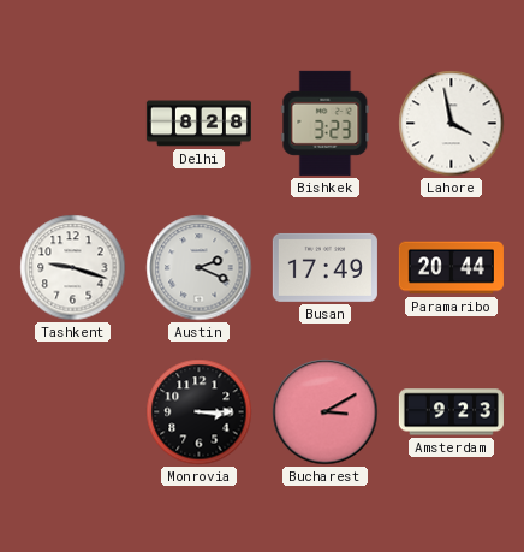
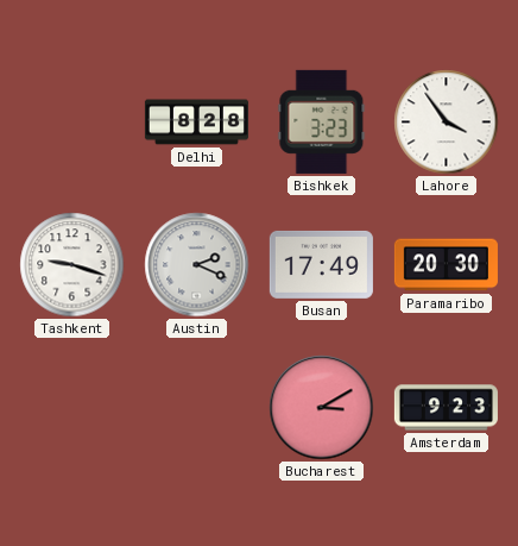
Lahore: 3:58 -> 3:54
Paramaribo: 20:44 -> 20:30
Monrovia: 3:15 -> none
